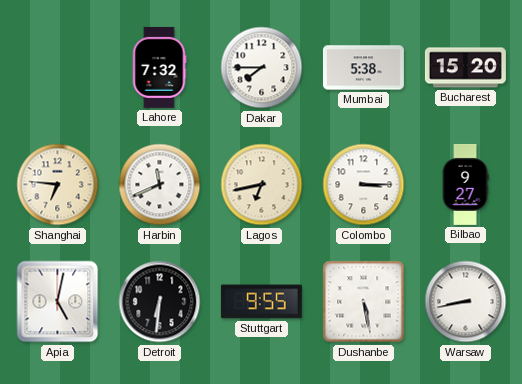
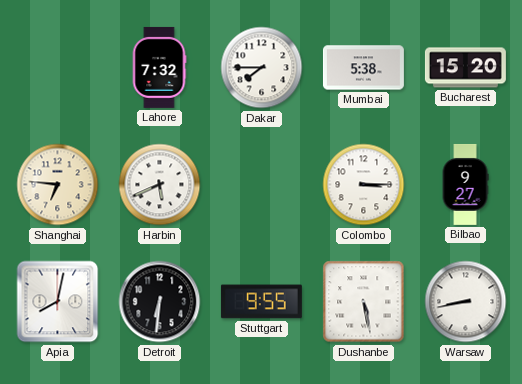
Harbin: 11:41 -> 5:41
Lagos: 6:43 -> none
Apia: 5:02 -> 8:02
